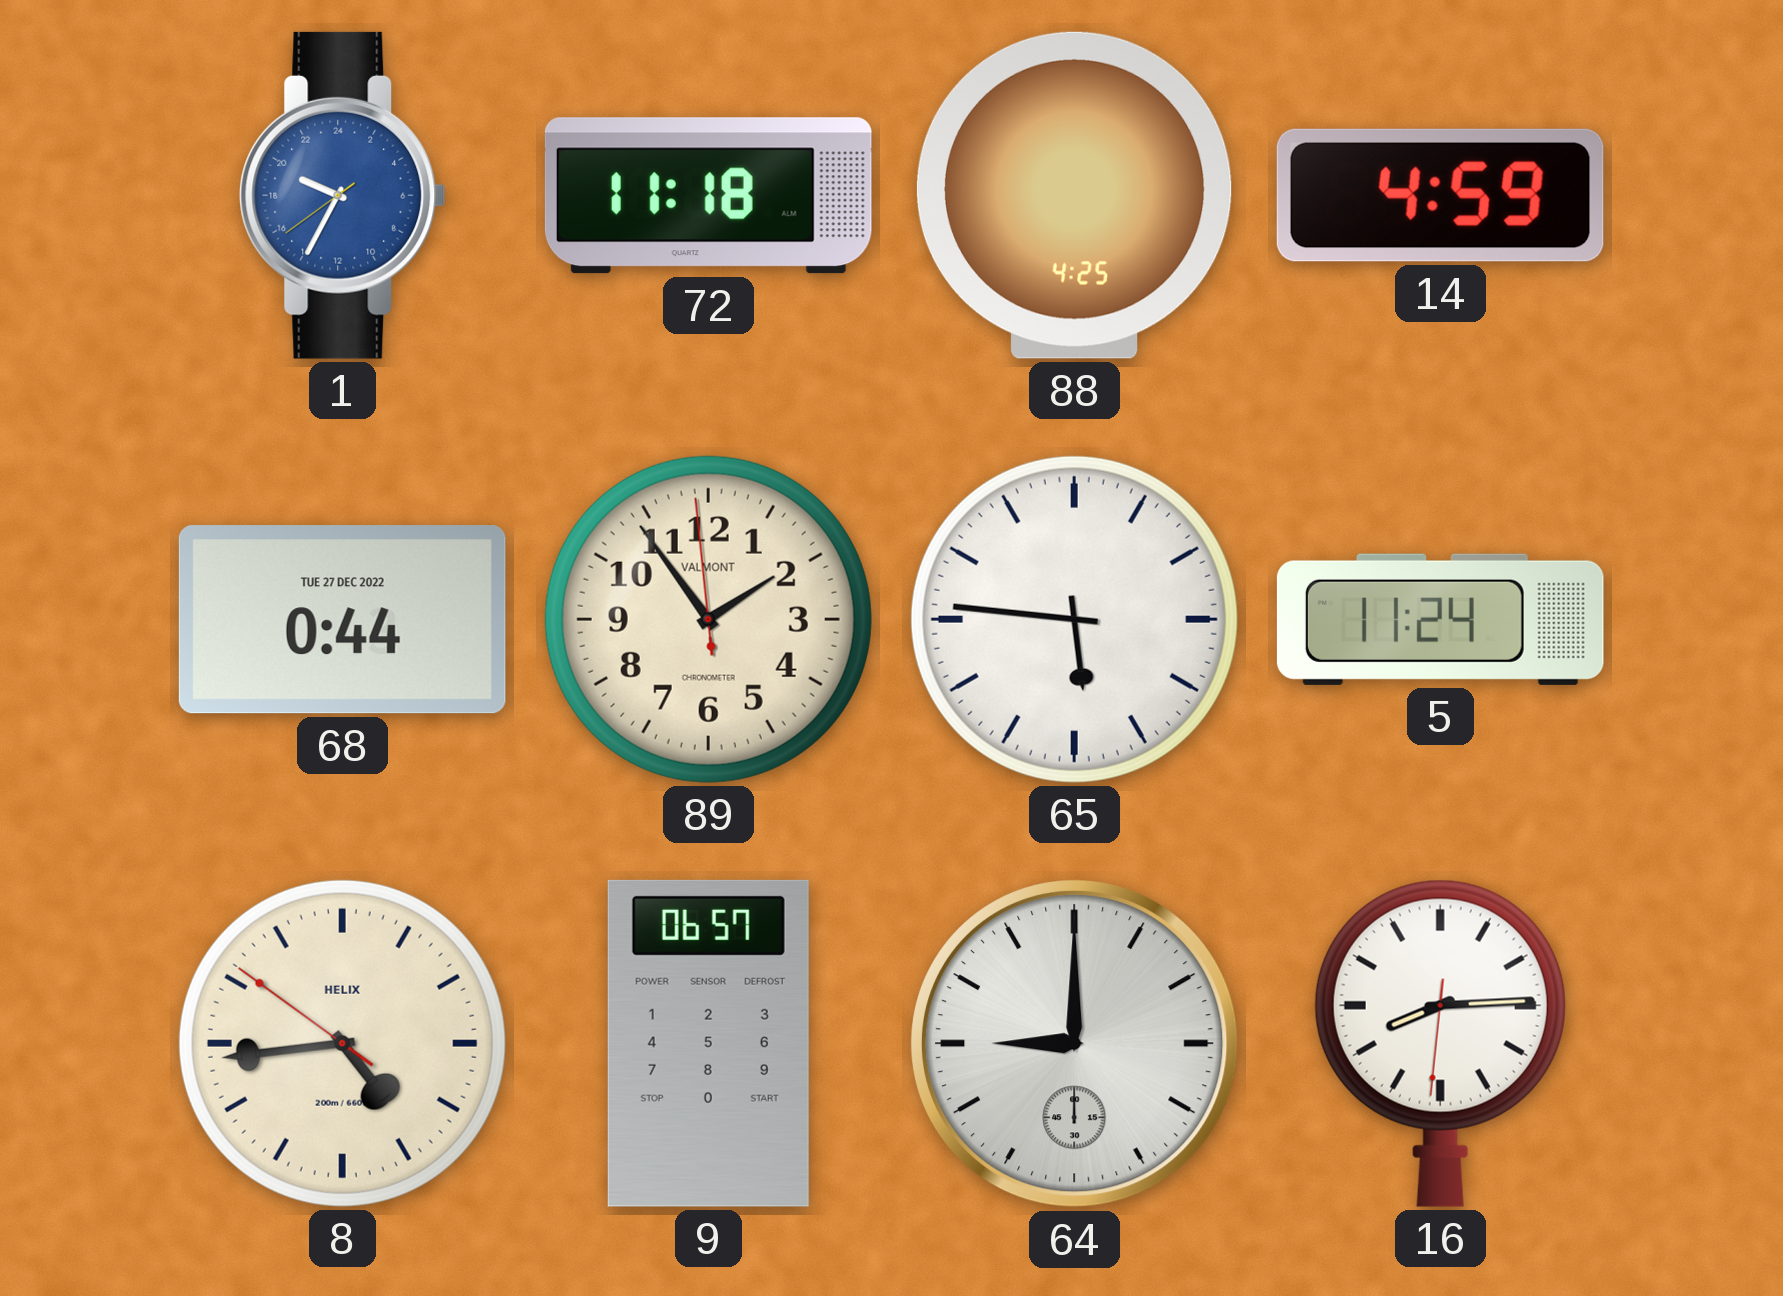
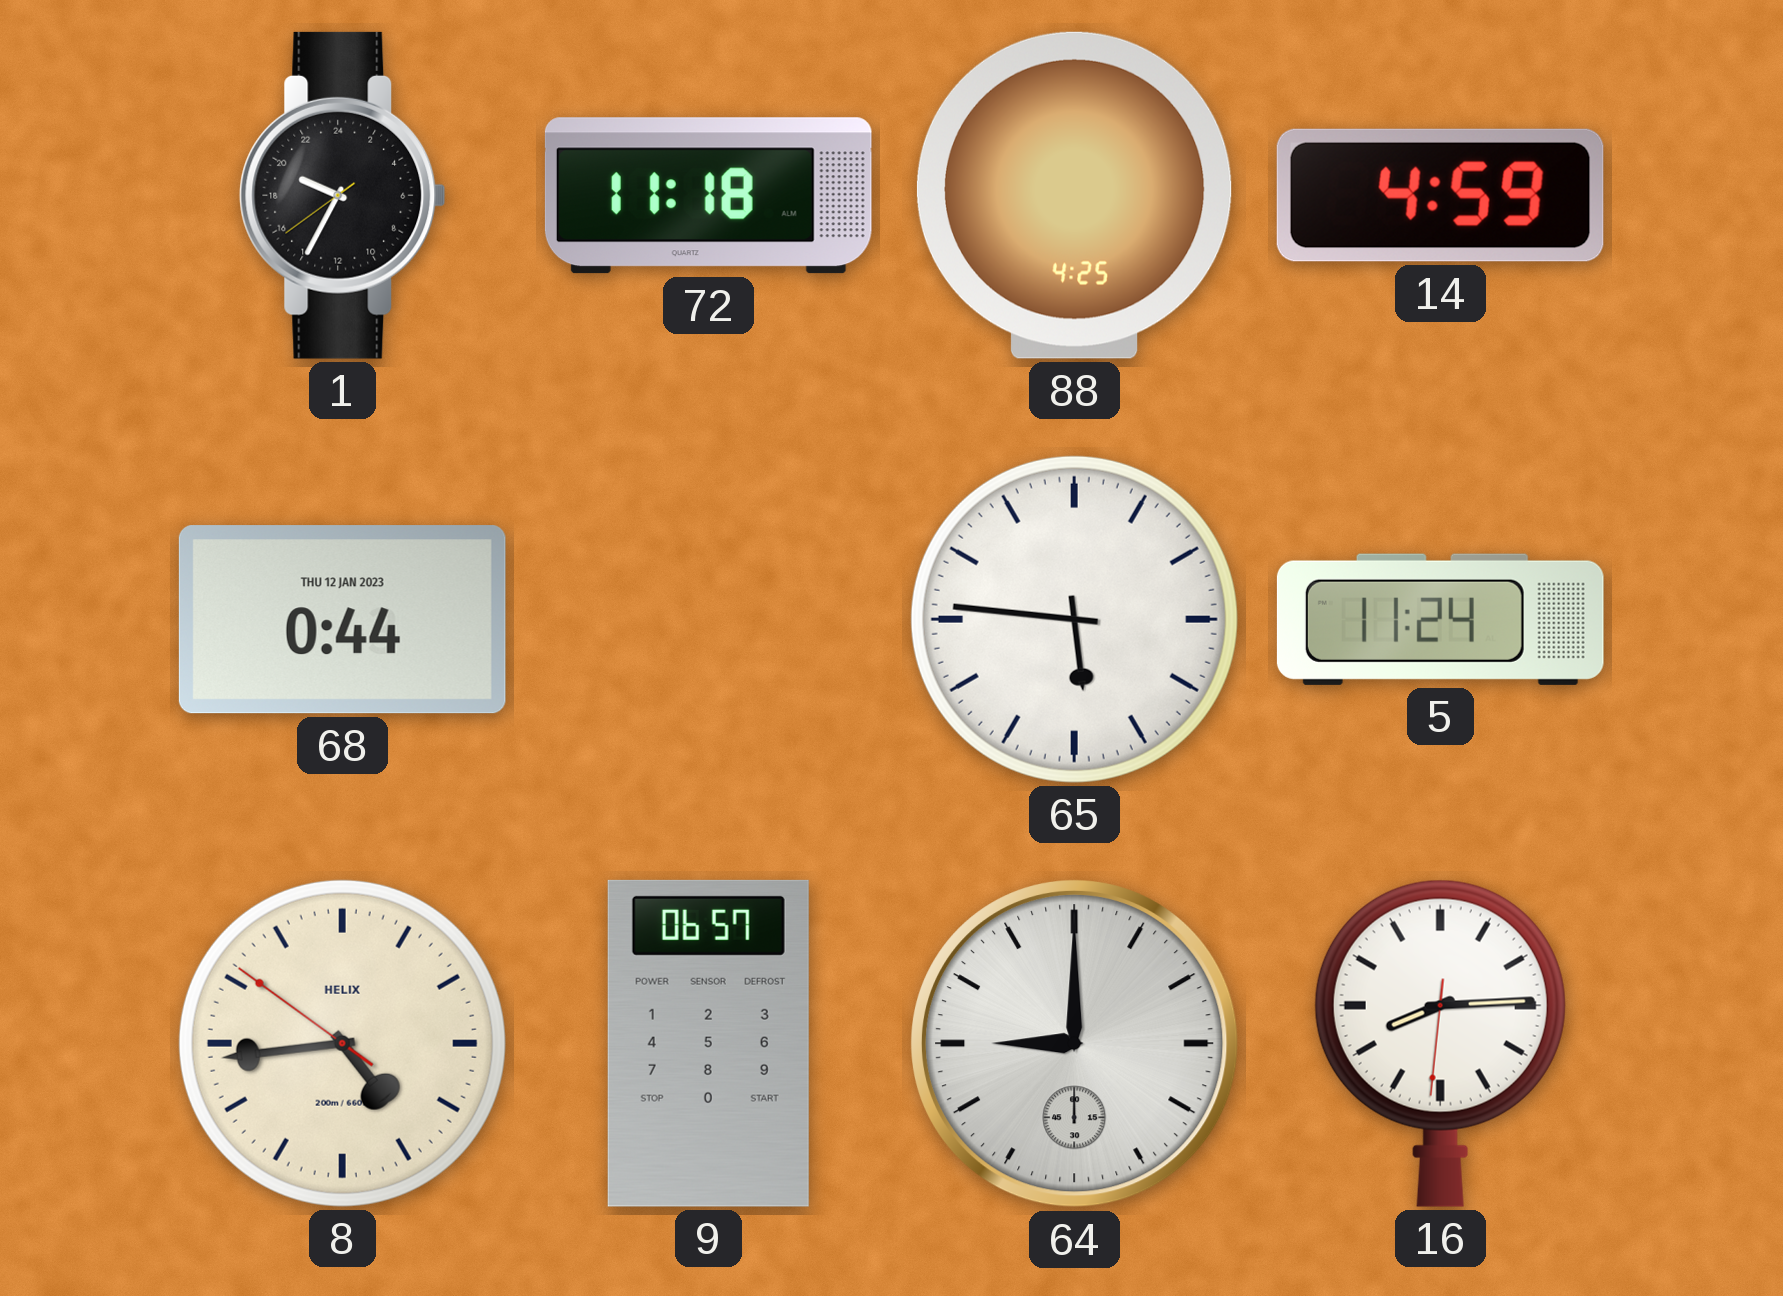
1 dial: blue -> black
68 date: TUE 27 DEC 2022 -> THU 12 JAN 2023
89: 1:53 -> none
